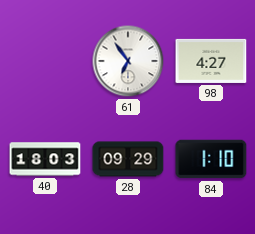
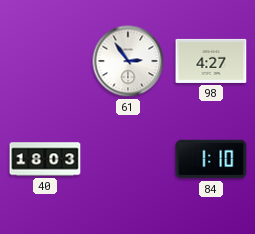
61: 6:54 -> 2:54
28: 09:29 -> none
